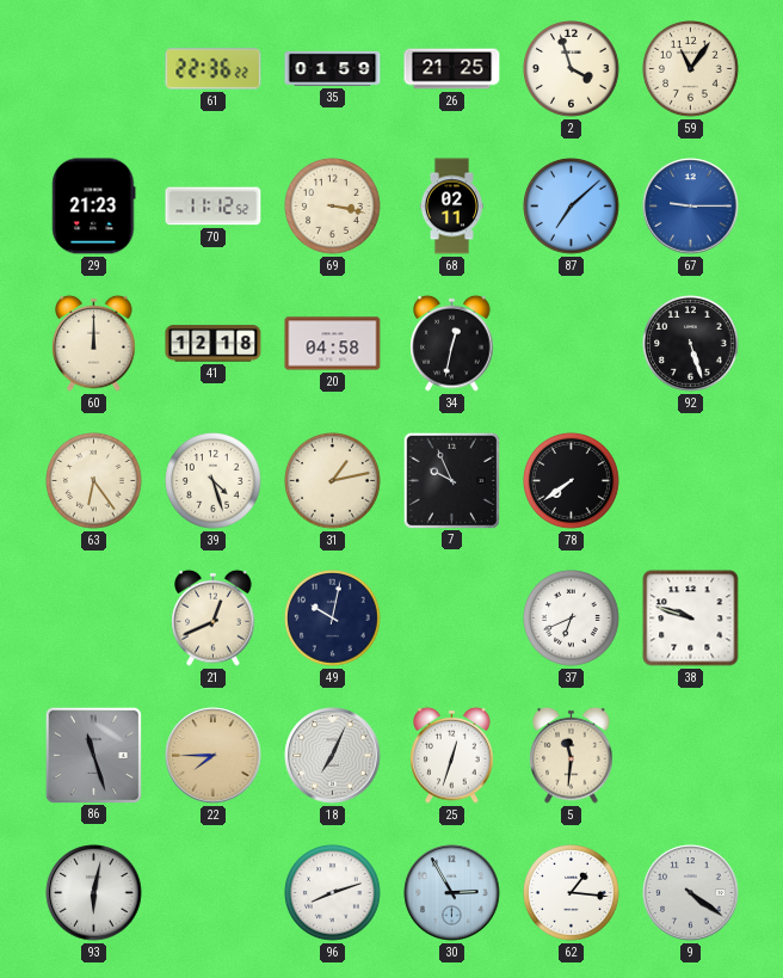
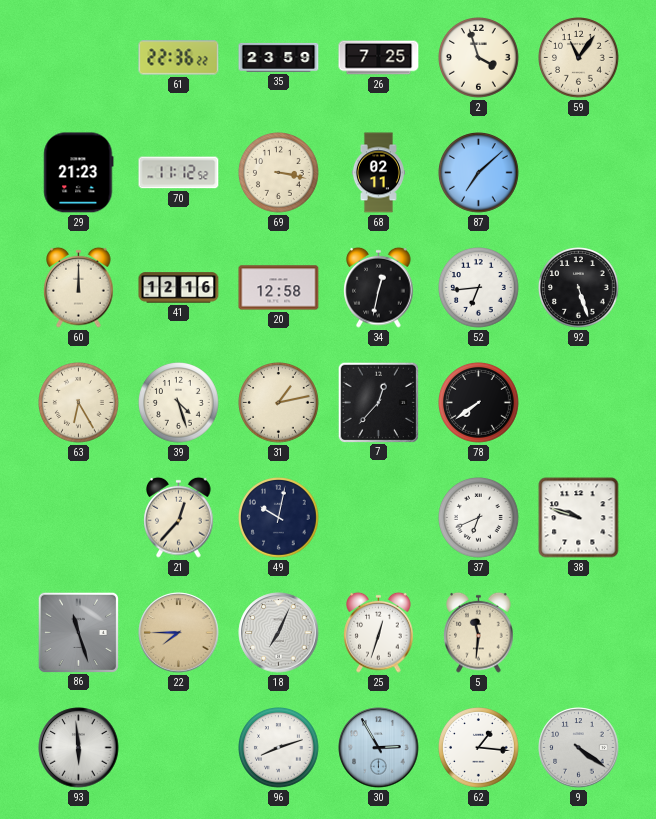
35: 01:59 -> 23:59
26: 21:25 -> 7:25
67: 9:15 -> none
41: 12:18 -> 12:16
20: 04:58 -> 12:58
52: none -> 6:44
63: 6:24 -> 6:25
7: 9:56 -> 12:37
21: 12:41 -> 12:37
93: 6:02 -> 5:59
